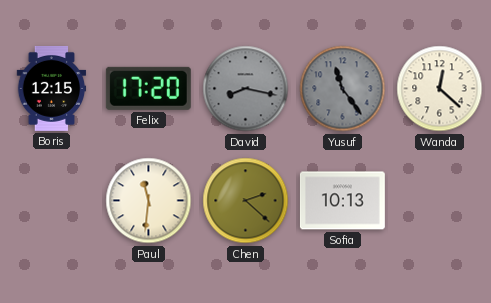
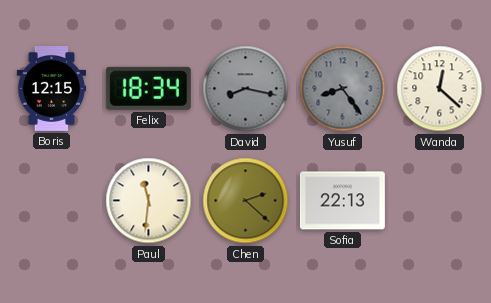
Felix: 17:20 -> 18:34
Yusuf: 11:24 -> 8:24
Sofia: 10:13 -> 22:13
